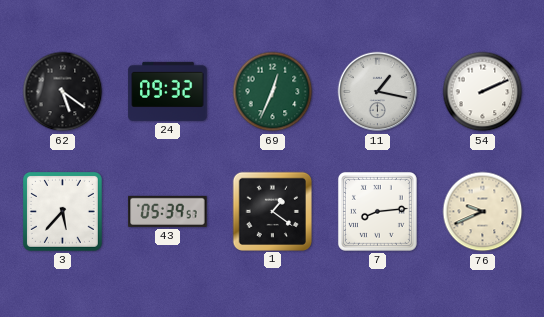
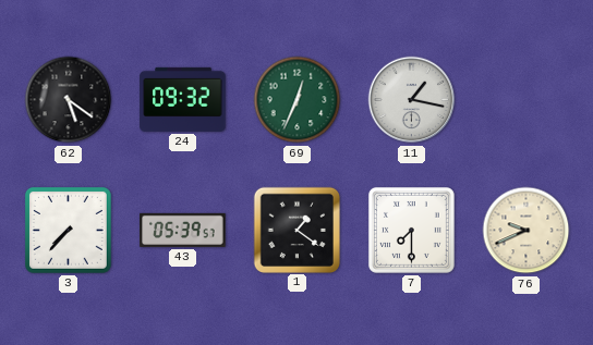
54: 2:11 -> none
3: 5:37 -> 7:37
7: 8:14 -> 7:30
